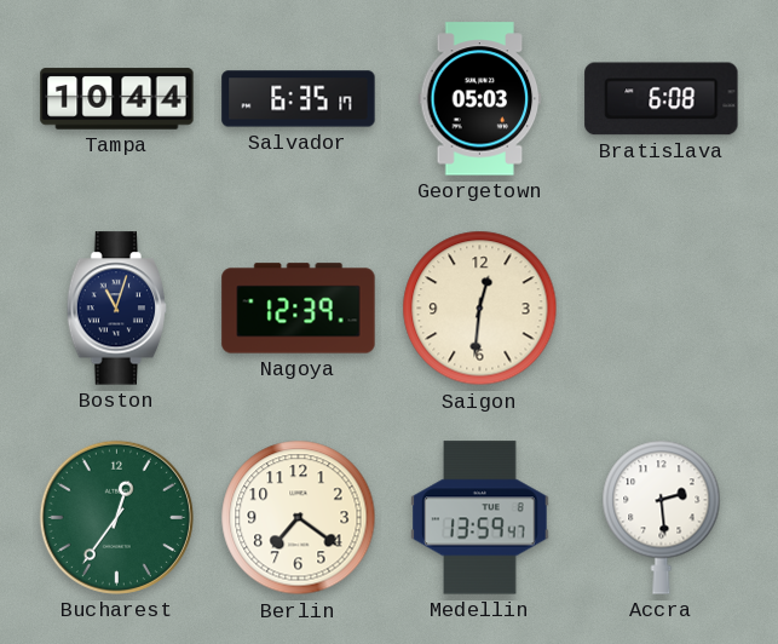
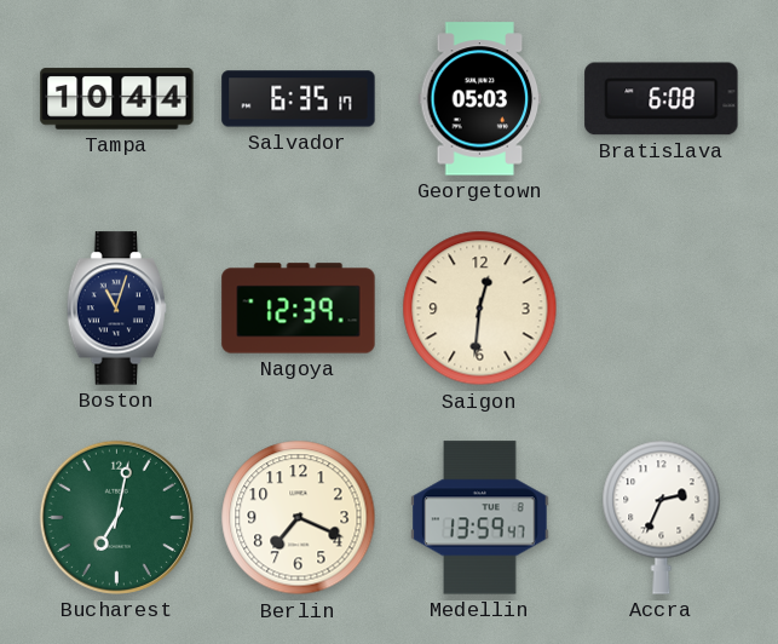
Bucharest: 12:36 -> 7:02
Berlin: 7:21 -> 7:19
Accra: 2:29 -> 2:34
